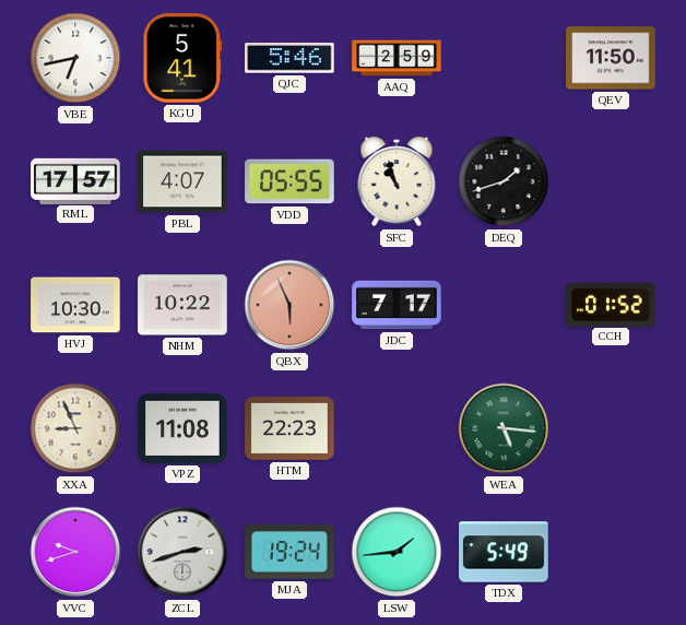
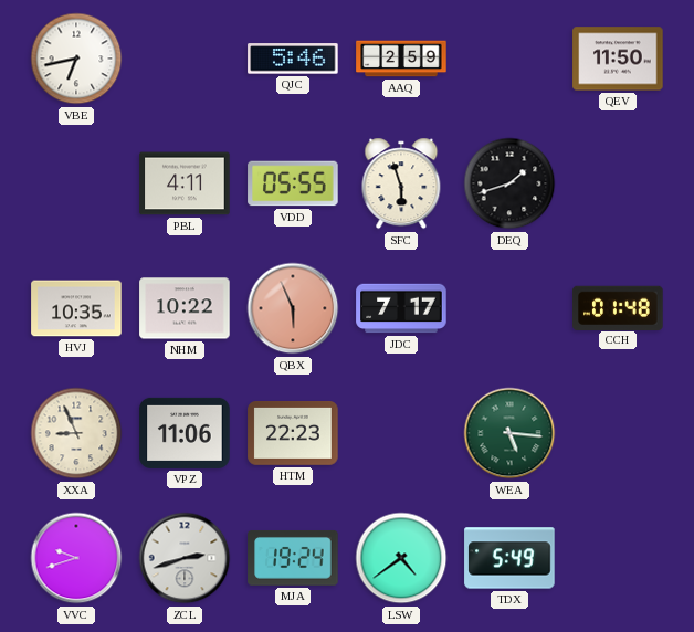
KGU: 5:41 -> none
RML: 17:57 -> none
PBL: 4:07 -> 4:11
SFC: 10:57 -> 5:57
HVJ: 10:30 -> 10:35
CCH: 01:52 -> 01:48
VPZ: 11:08 -> 11:06
LSW: 1:44 -> 4:39
